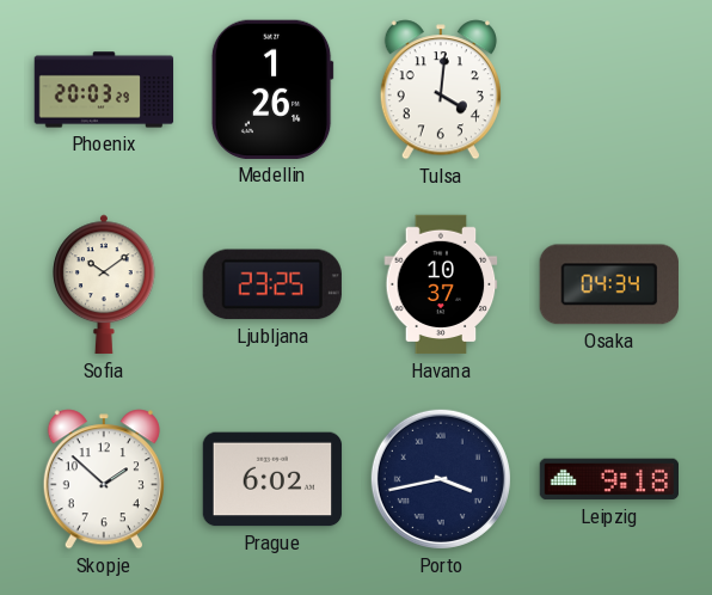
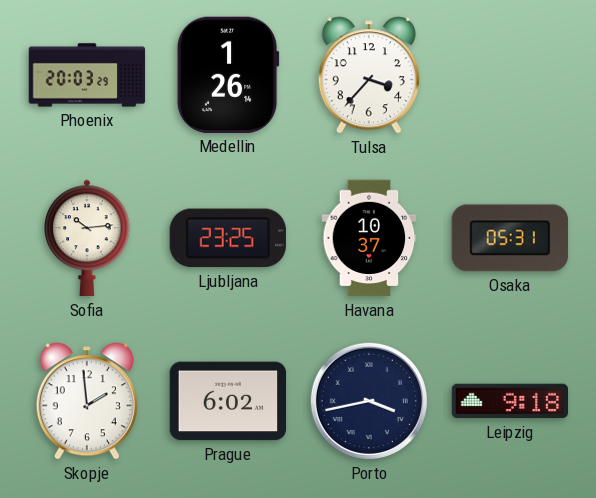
Tulsa: 4:01 -> 3:37
Sofia: 10:09 -> 10:14
Osaka: 04:34 -> 05:31
Skopje: 1:52 -> 1:59
